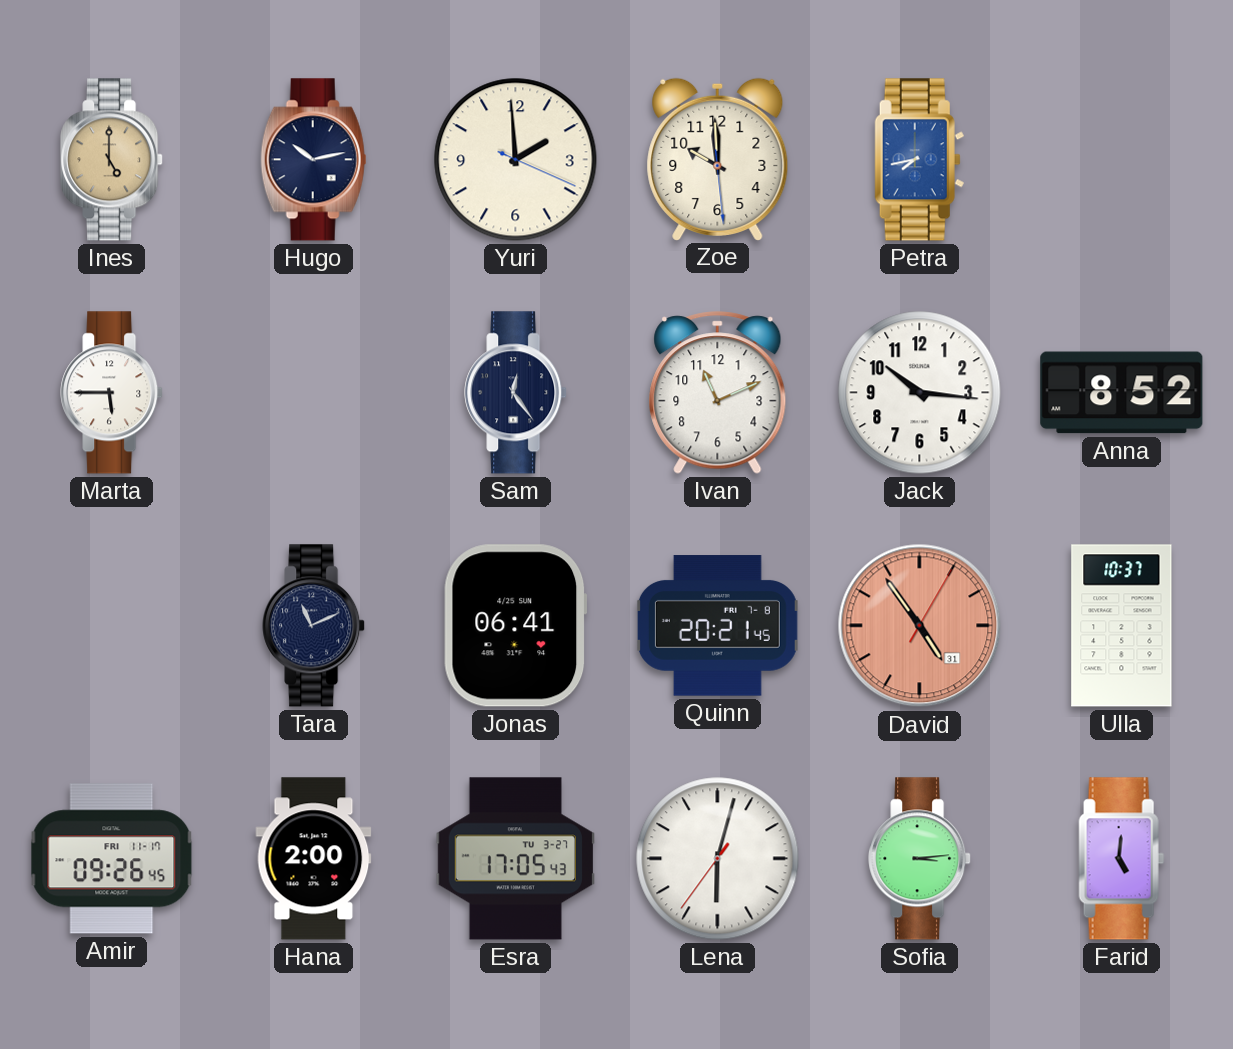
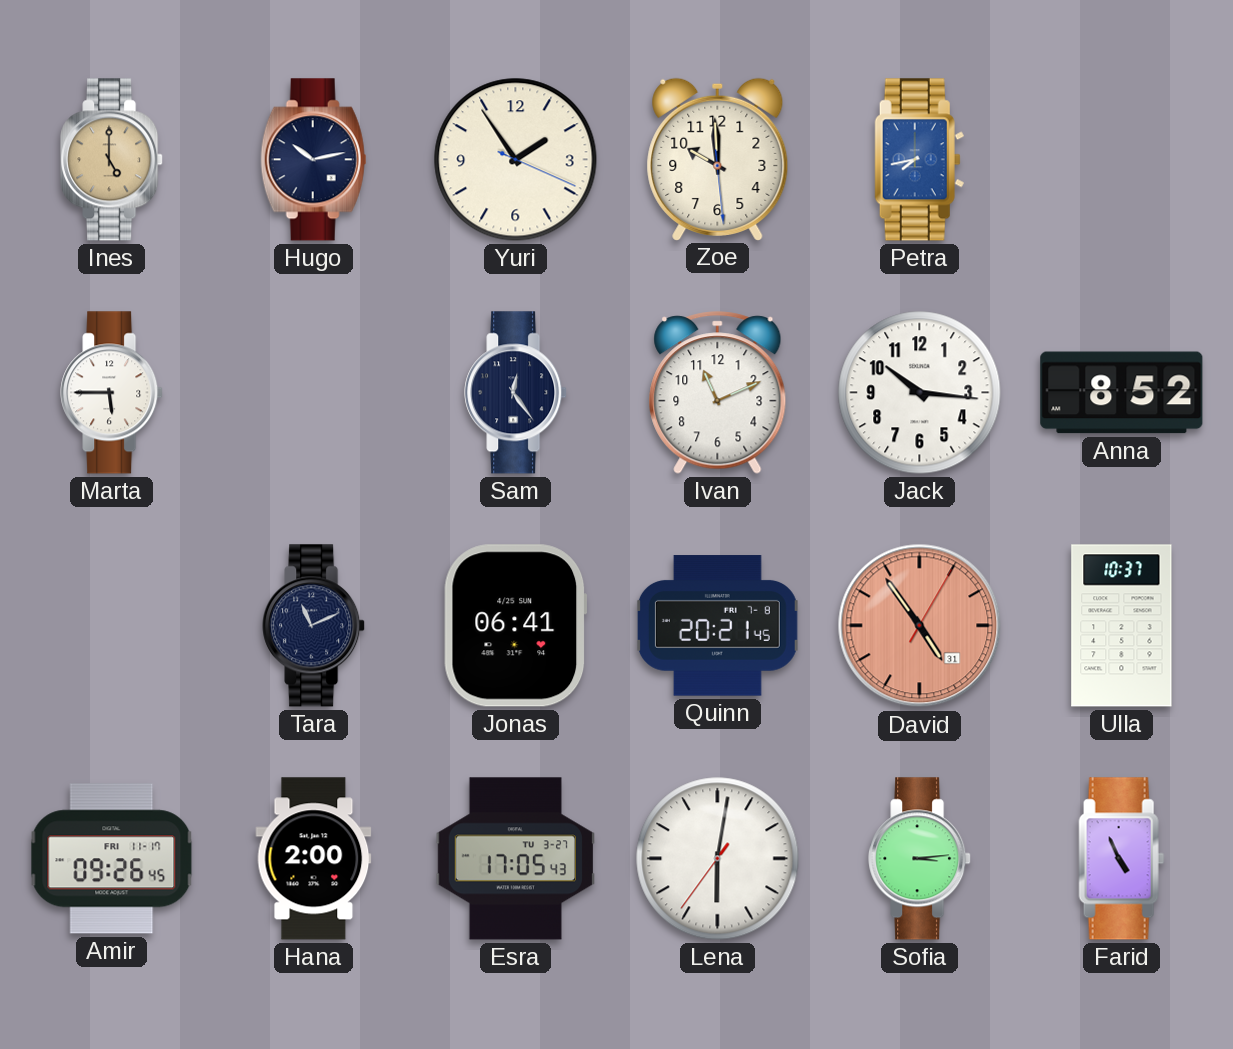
Yuri: 1:59 -> 1:54
Lena: 6:02 -> 6:01
Farid: 5:01 -> 4:56
